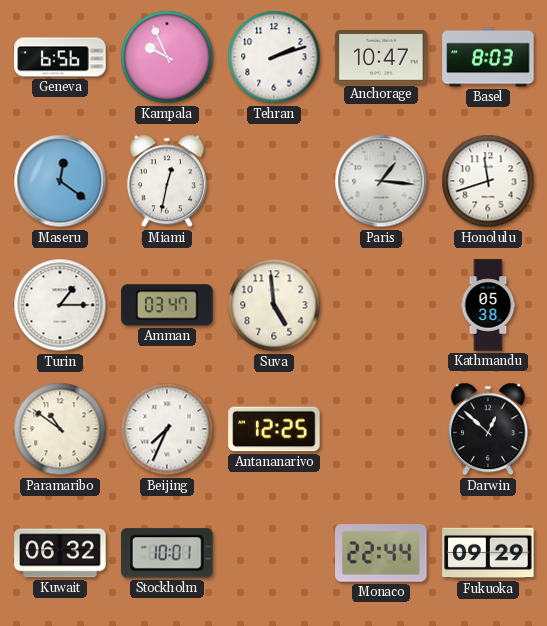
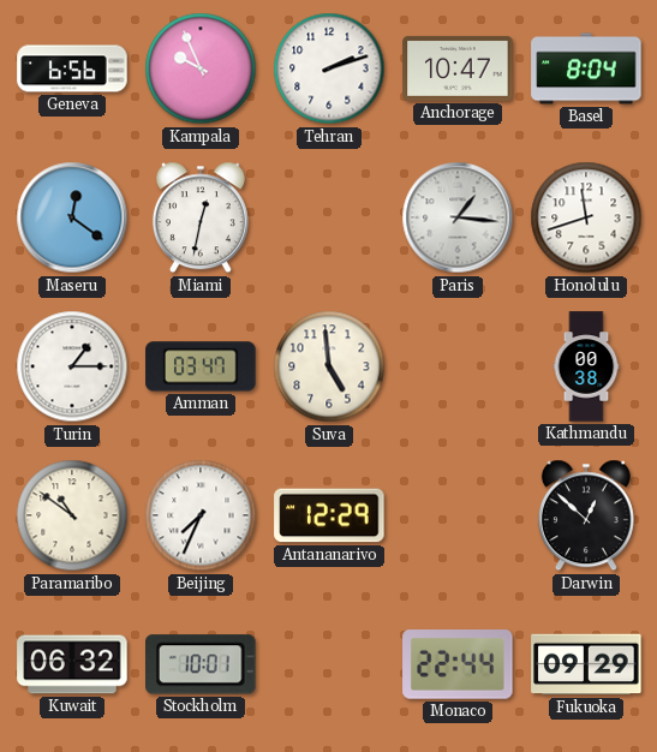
Basel: 8:03 -> 8:04
Kathmandu: 05:38 -> 00:38
Antananarivo: 12:25 -> 12:29
